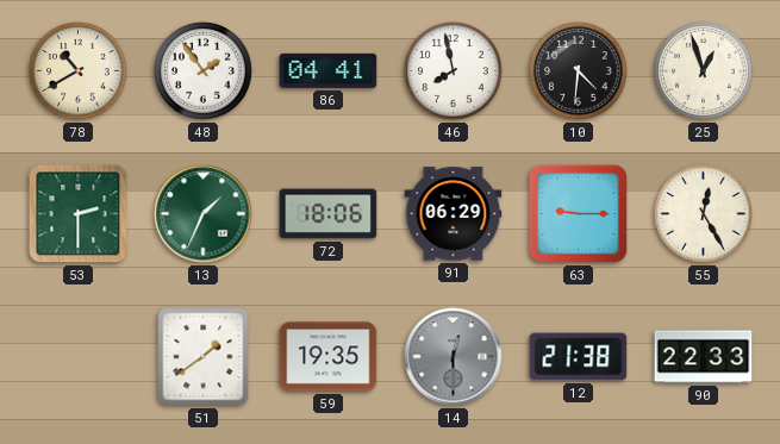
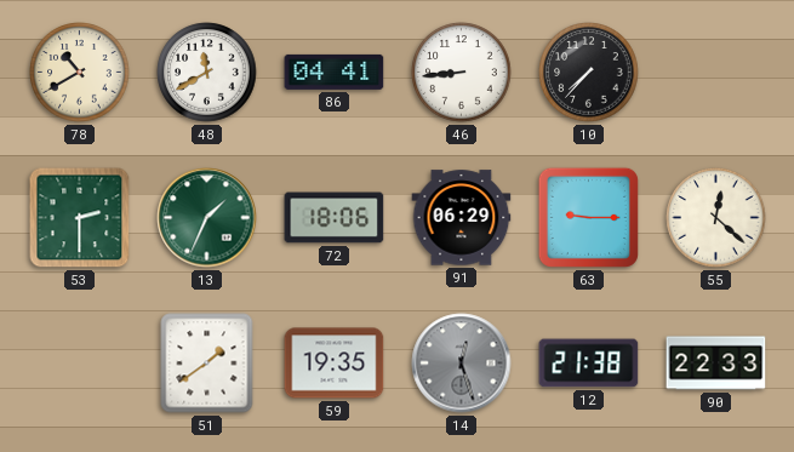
48: 1:54 -> 11:40
46: 7:58 -> 8:44
10: 4:31 -> 7:37
25: 12:57 -> none
55: 12:25 -> 12:22
14: 12:30 -> 12:27
